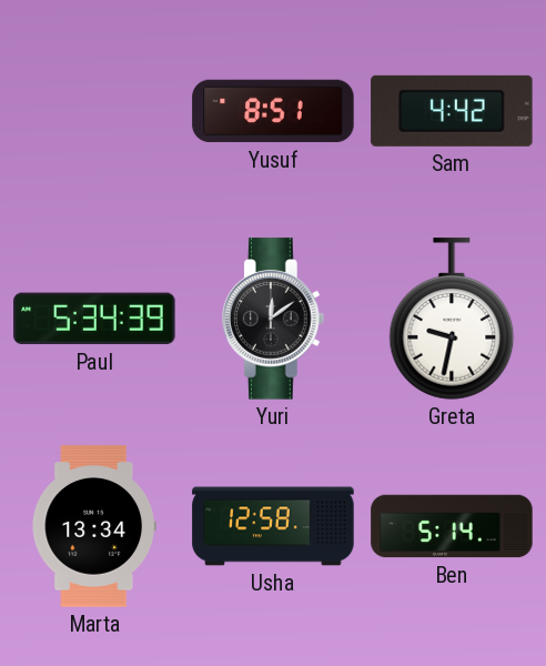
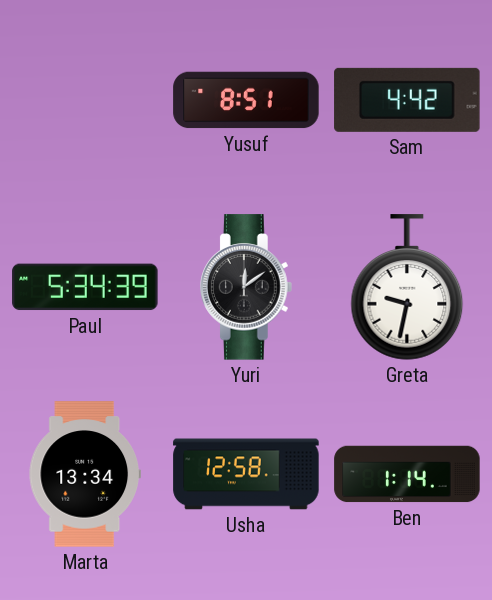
Ben: 5:14 -> 1:14
